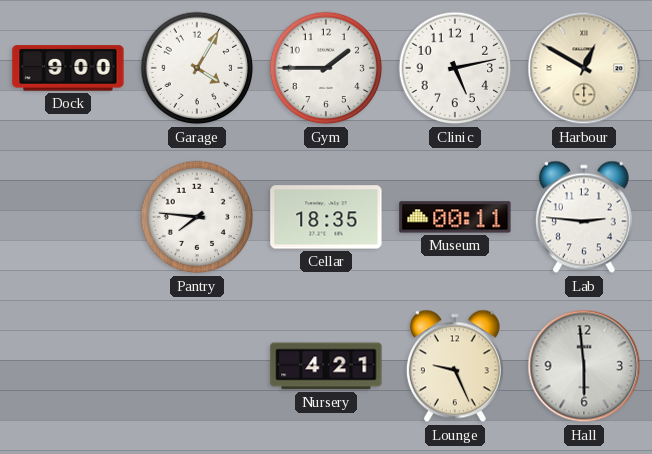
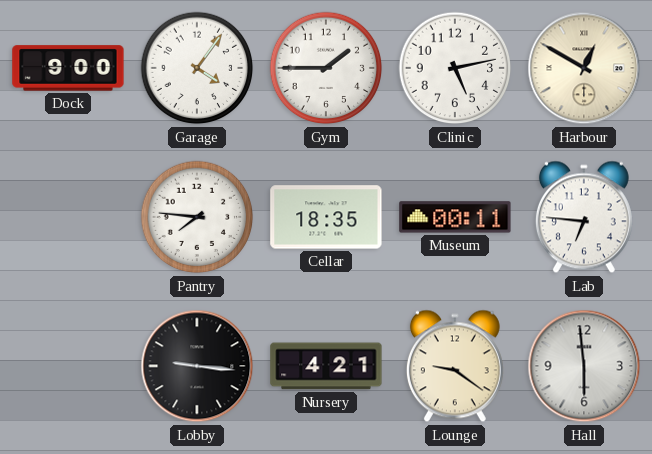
Garage: 4:05 -> 4:06
Lab: 2:46 -> 6:46
Lobby: none -> 9:16
Lounge: 9:26 -> 9:21
